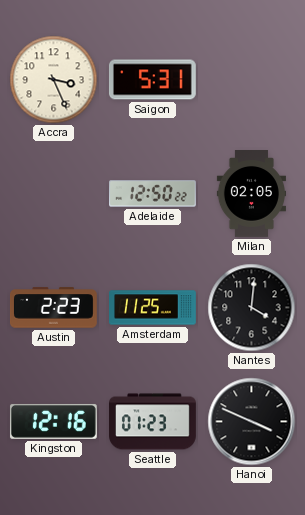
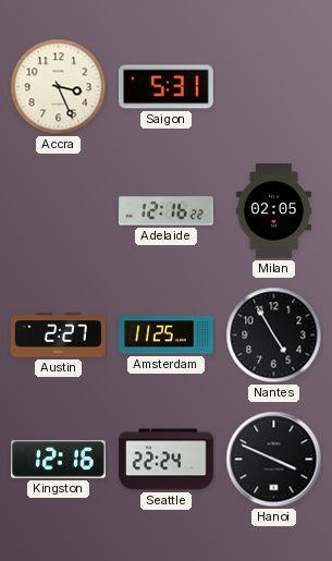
Adelaide: 12:50 -> 12:16
Austin: 2:23 -> 2:27
Nantes: 4:01 -> 4:55
Seattle: 01:23 -> 22:24
